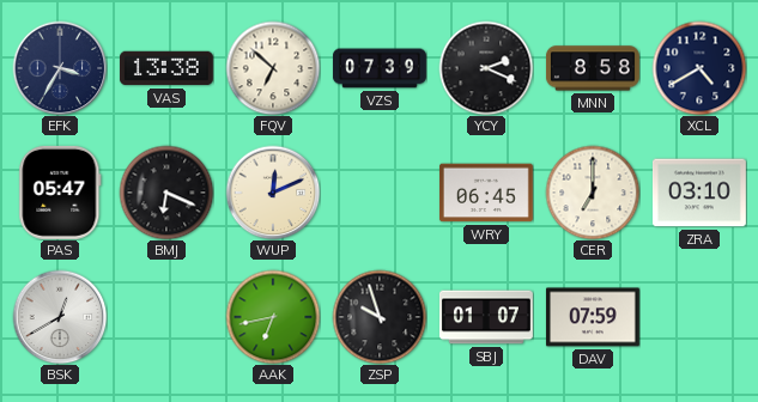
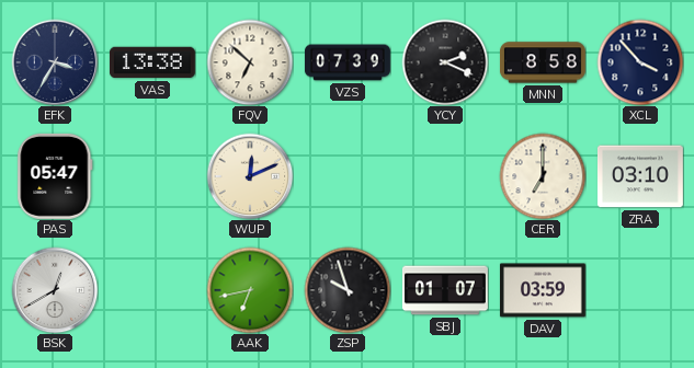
XCL: 4:40 -> 3:53
BMJ: 6:19 -> none
WRY: 06:45 -> none
DAV: 07:59 -> 03:59
